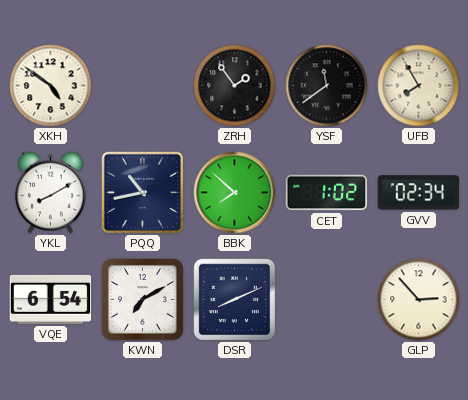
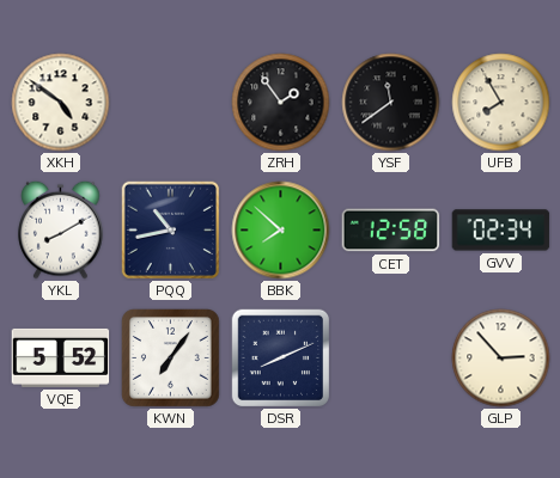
CET: 1:02 -> 12:58
VQE: 6:54 -> 5:52
KWN: 7:10 -> 7:06
